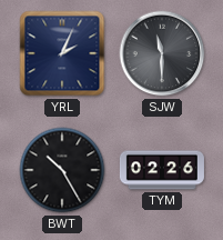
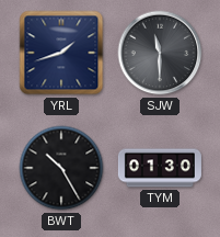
YRL: 2:04 -> 1:42
TYM: 02:26 -> 01:30
